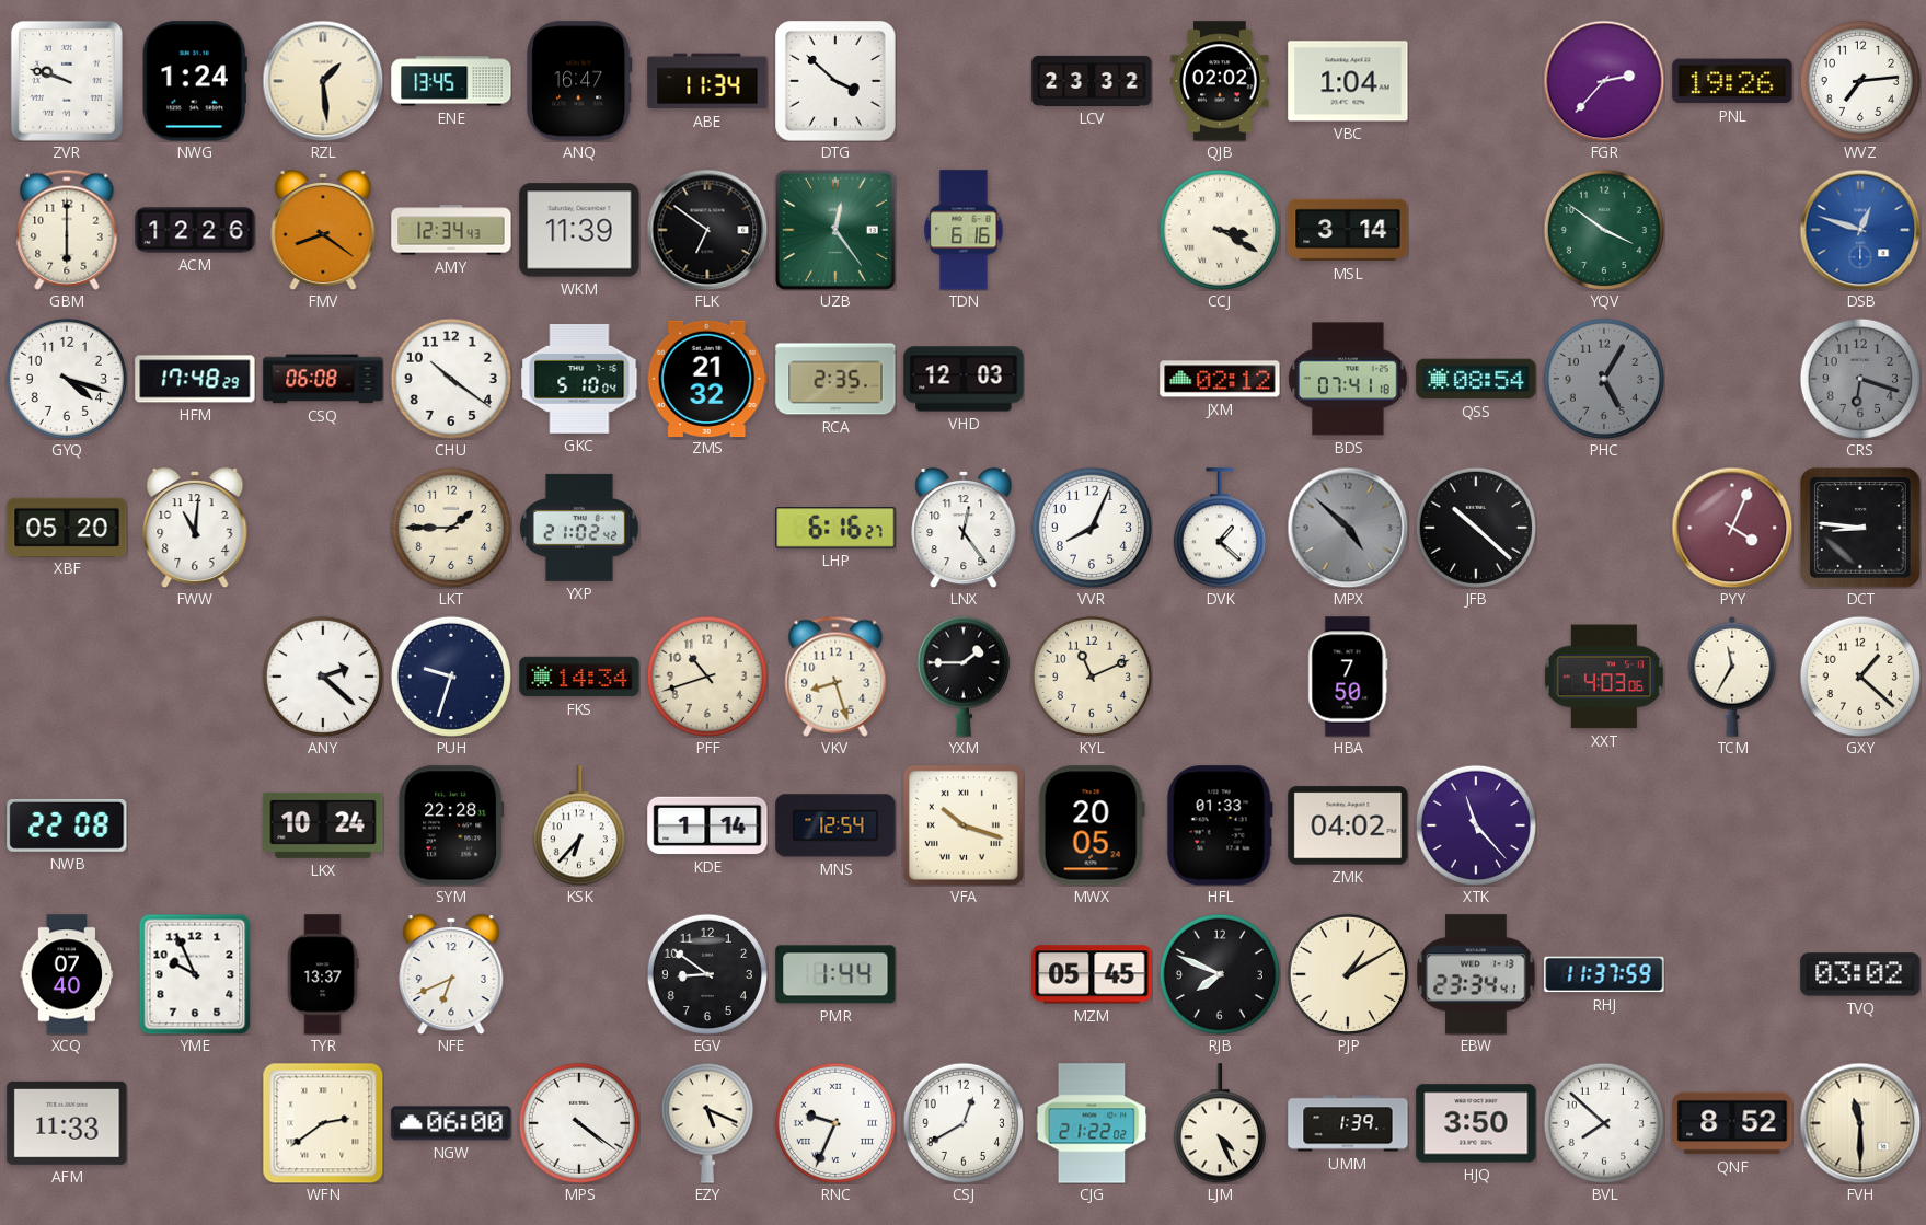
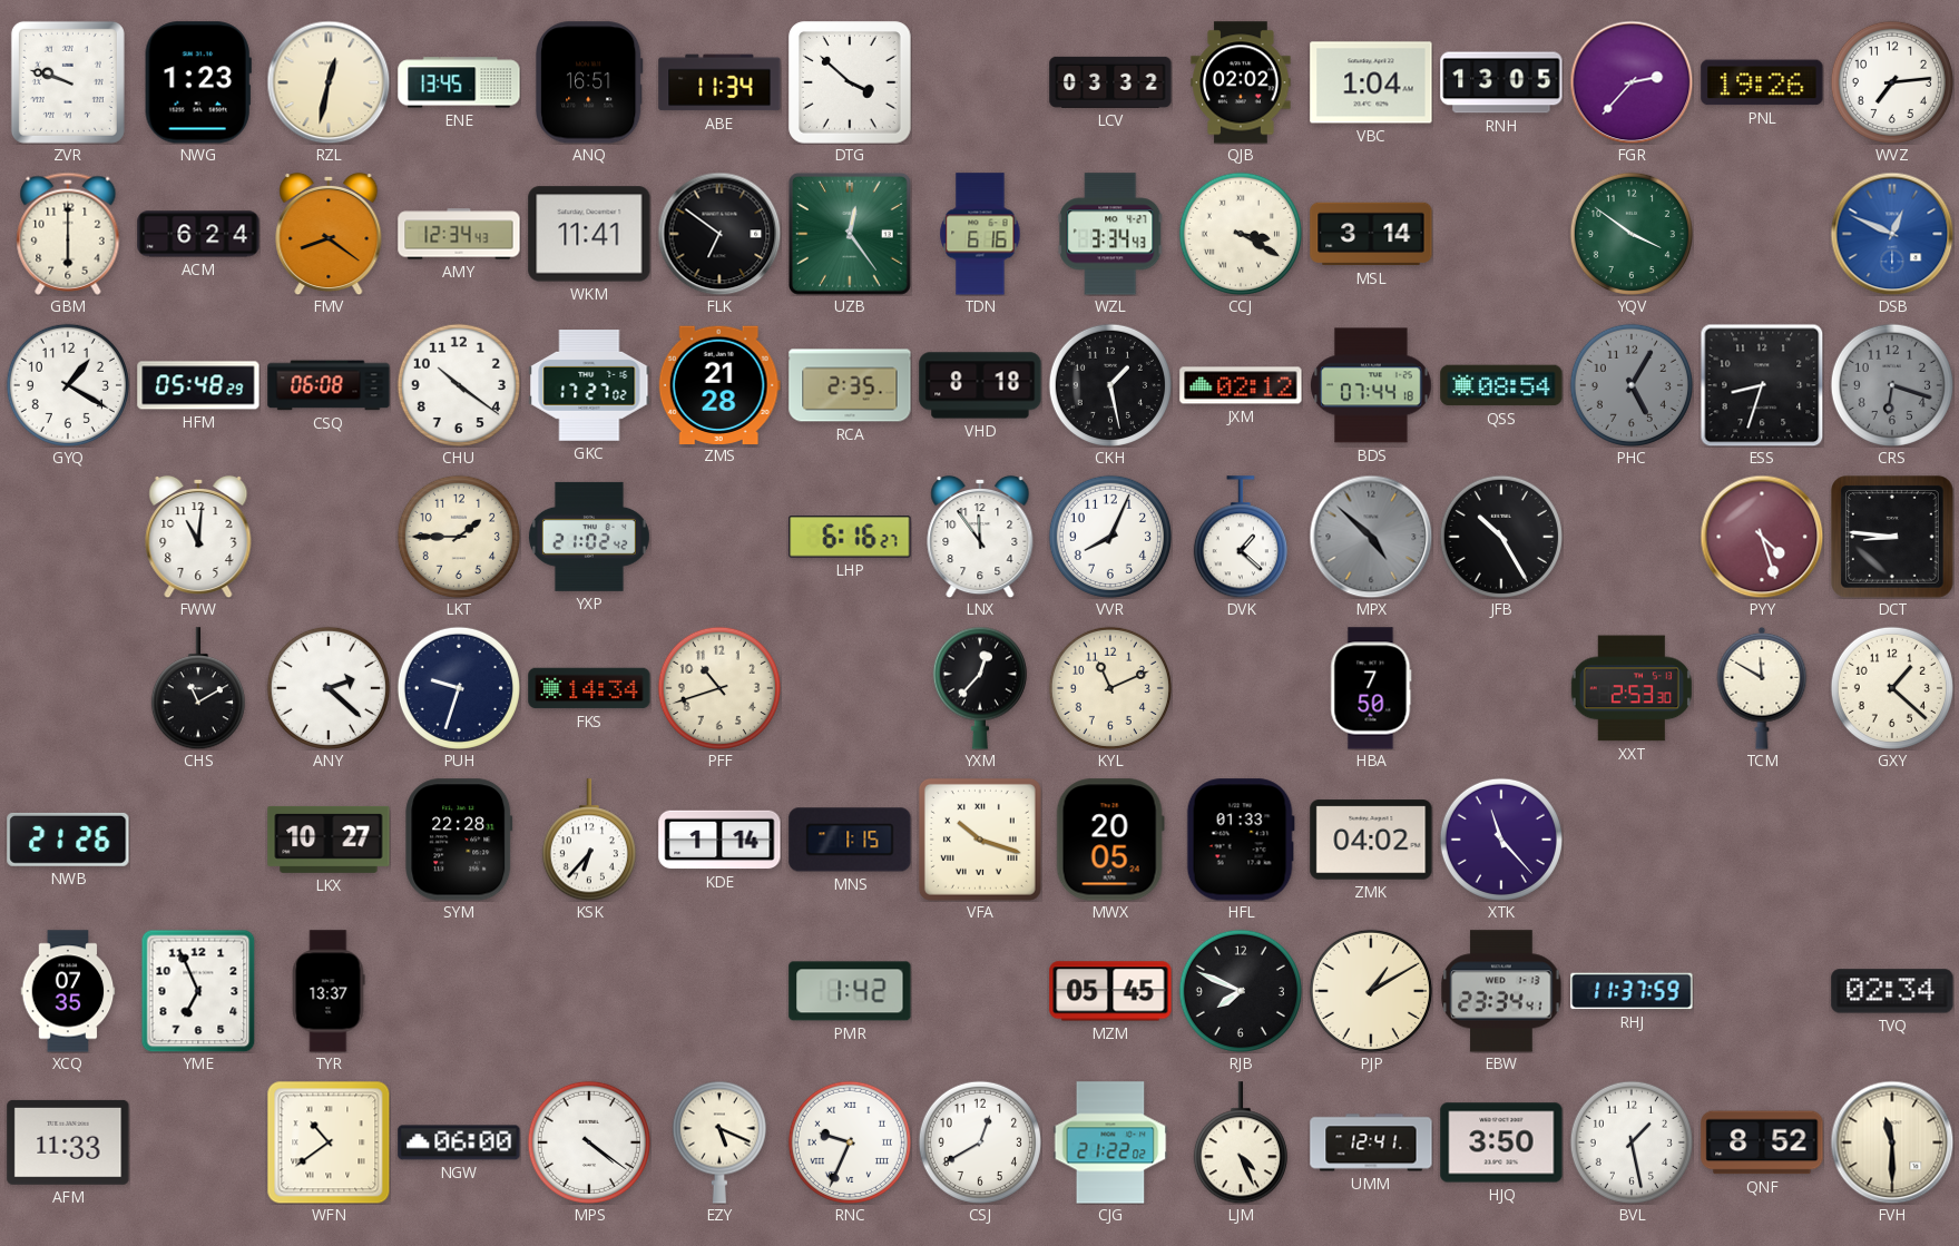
NWG: 1:24 -> 1:23
RZL: 1:29 -> 12:32
ANQ: 16:47 -> 16:51
LCV: 23:32 -> 03:32
RNH: none -> 13:05
ACM: 12:26 -> 6:24
WKM: 11:39 -> 11:41
WZL: none -> 3:34
DSB: 12:48 -> 12:49
GYQ: 4:18 -> 1:20
HFM: 17:48 -> 05:48
GKC: 5:10 -> 17:27
ZMS: 21:32 -> 21:28
VHD: 12:03 -> 8:18
CKH: none -> 1:28
BDS: 07:41 -> 07:44
ESS: none -> 8:33
XBF: 05:20 -> none
LNX: 12:24 -> 11:54
JFB: 10:22 -> 10:25
PYY: 4:04 -> 4:27
CHS: none -> 11:10
VKV: 8:27 -> none
YXM: 1:45 -> 12:37
XXT: 4:03 -> 2:53
TCM: 11:35 -> 11:50
NWB: 22:08 -> 21:26
LKX: 10:24 -> 10:27
MNS: 12:54 -> 1:15
XCQ: 07:40 -> 07:35
YME: 9:56 -> 6:56
NFE: 6:41 -> none
EGV: 8:51 -> none
PMR: 1:44 -> 1:42
TVQ: 03:02 -> 02:34
WFN: 2:39 -> 10:39
UMM: 1:39 -> 12:41
BVL: 7:52 -> 1:28
